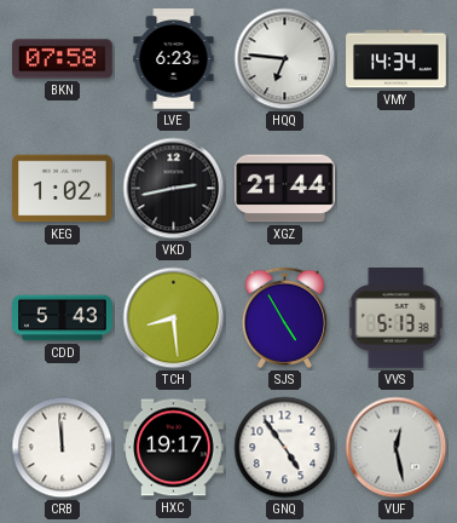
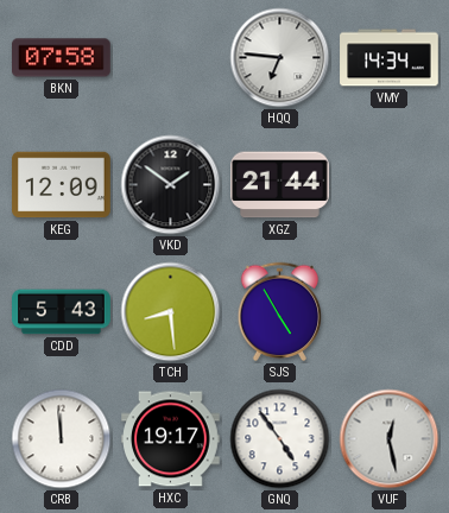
LVE: 6:23 -> none
KEG: 1:02 -> 12:09
VKD: 2:43 -> 1:51
VVS: 5:13 -> none
